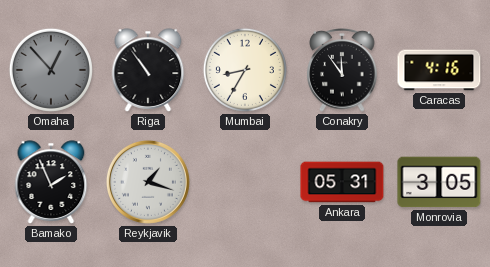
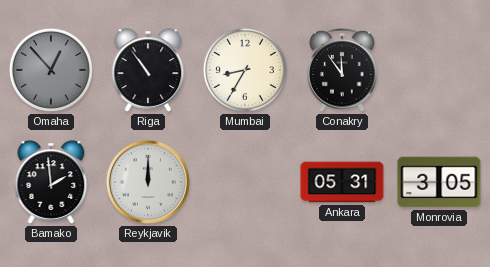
Caracas: 4:16 -> none
Bamako: 1:56 -> 1:59
Reykjavik: 1:18 -> 12:00
